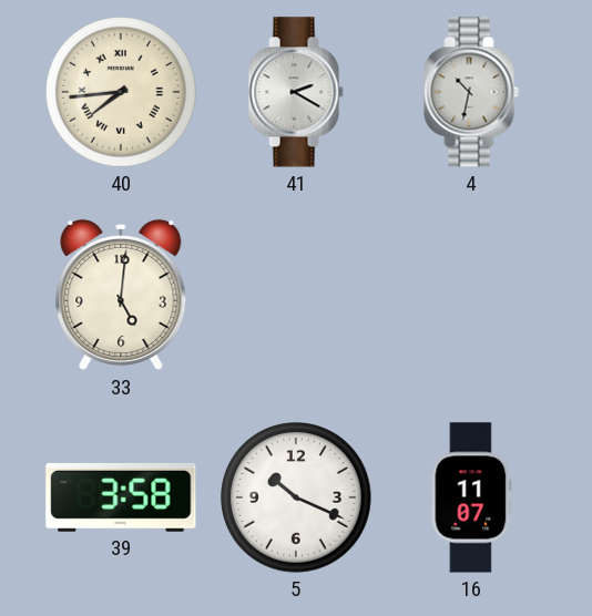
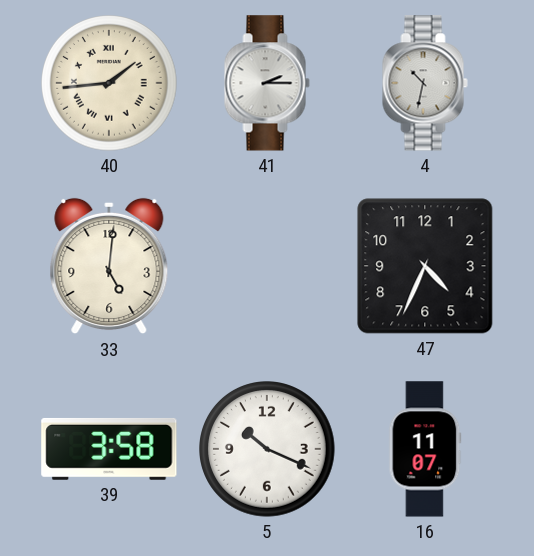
40: 7:44 -> 1:44
41: 2:20 -> 2:15
47: none -> 4:34
